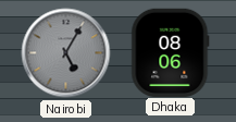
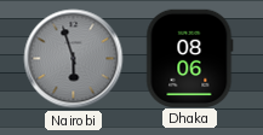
Nairobi: 5:05 -> 5:57
